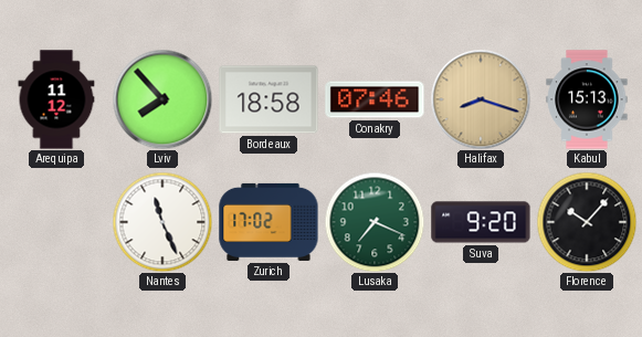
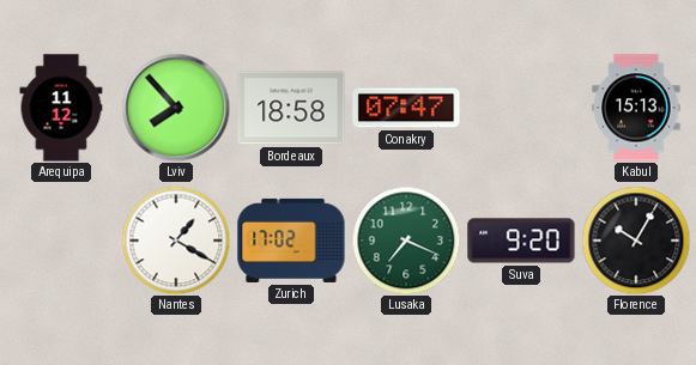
Conakry: 07:46 -> 07:47
Halifax: 8:18 -> none
Nantes: 11:26 -> 1:20
Florence: 10:07 -> 10:05
